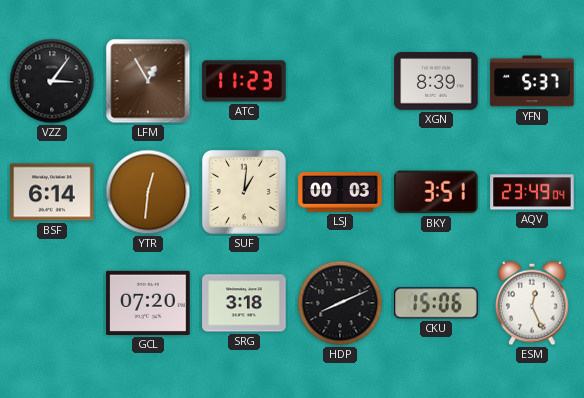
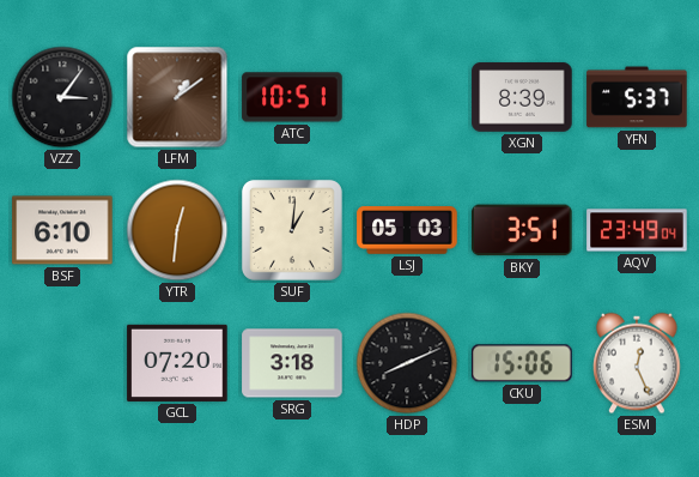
LFM: 12:55 -> 1:09
ATC: 11:23 -> 10:51
BSF: 6:14 -> 6:10
LSJ: 00:03 -> 05:03
